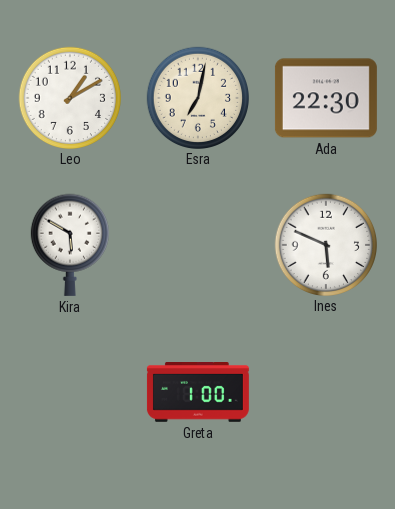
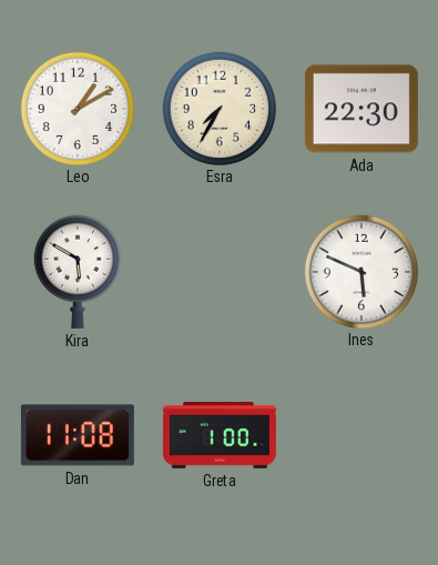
Esra: 7:02 -> 7:35
Dan: none -> 11:08
